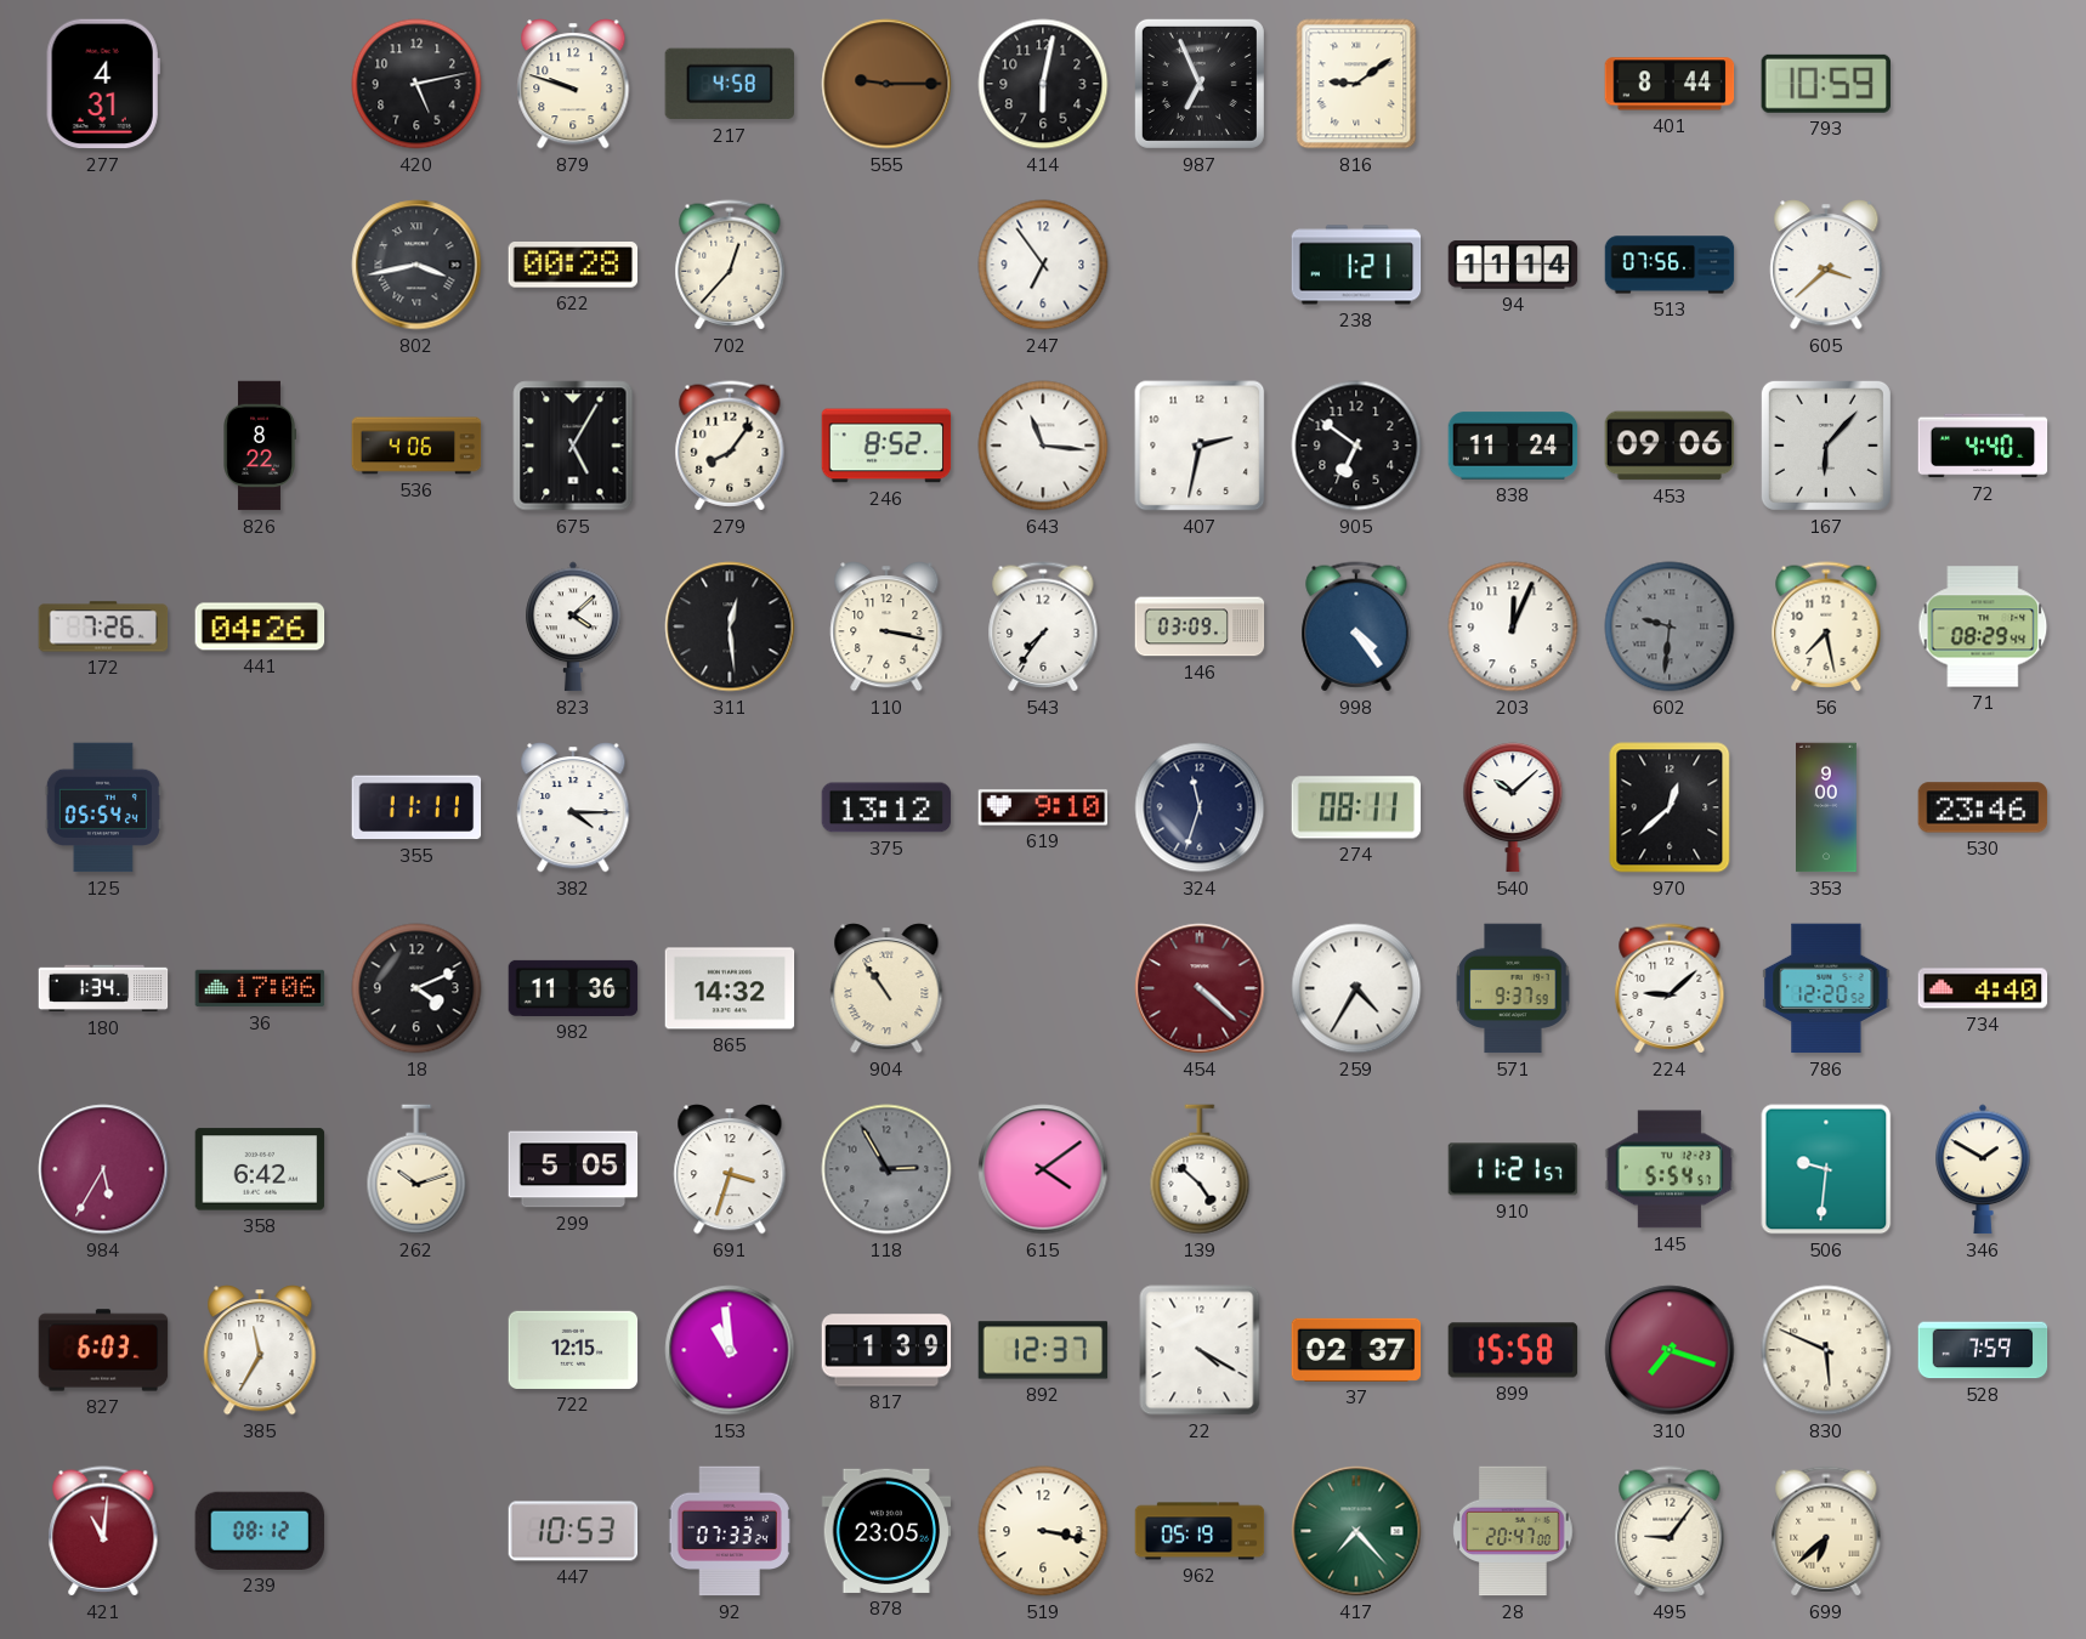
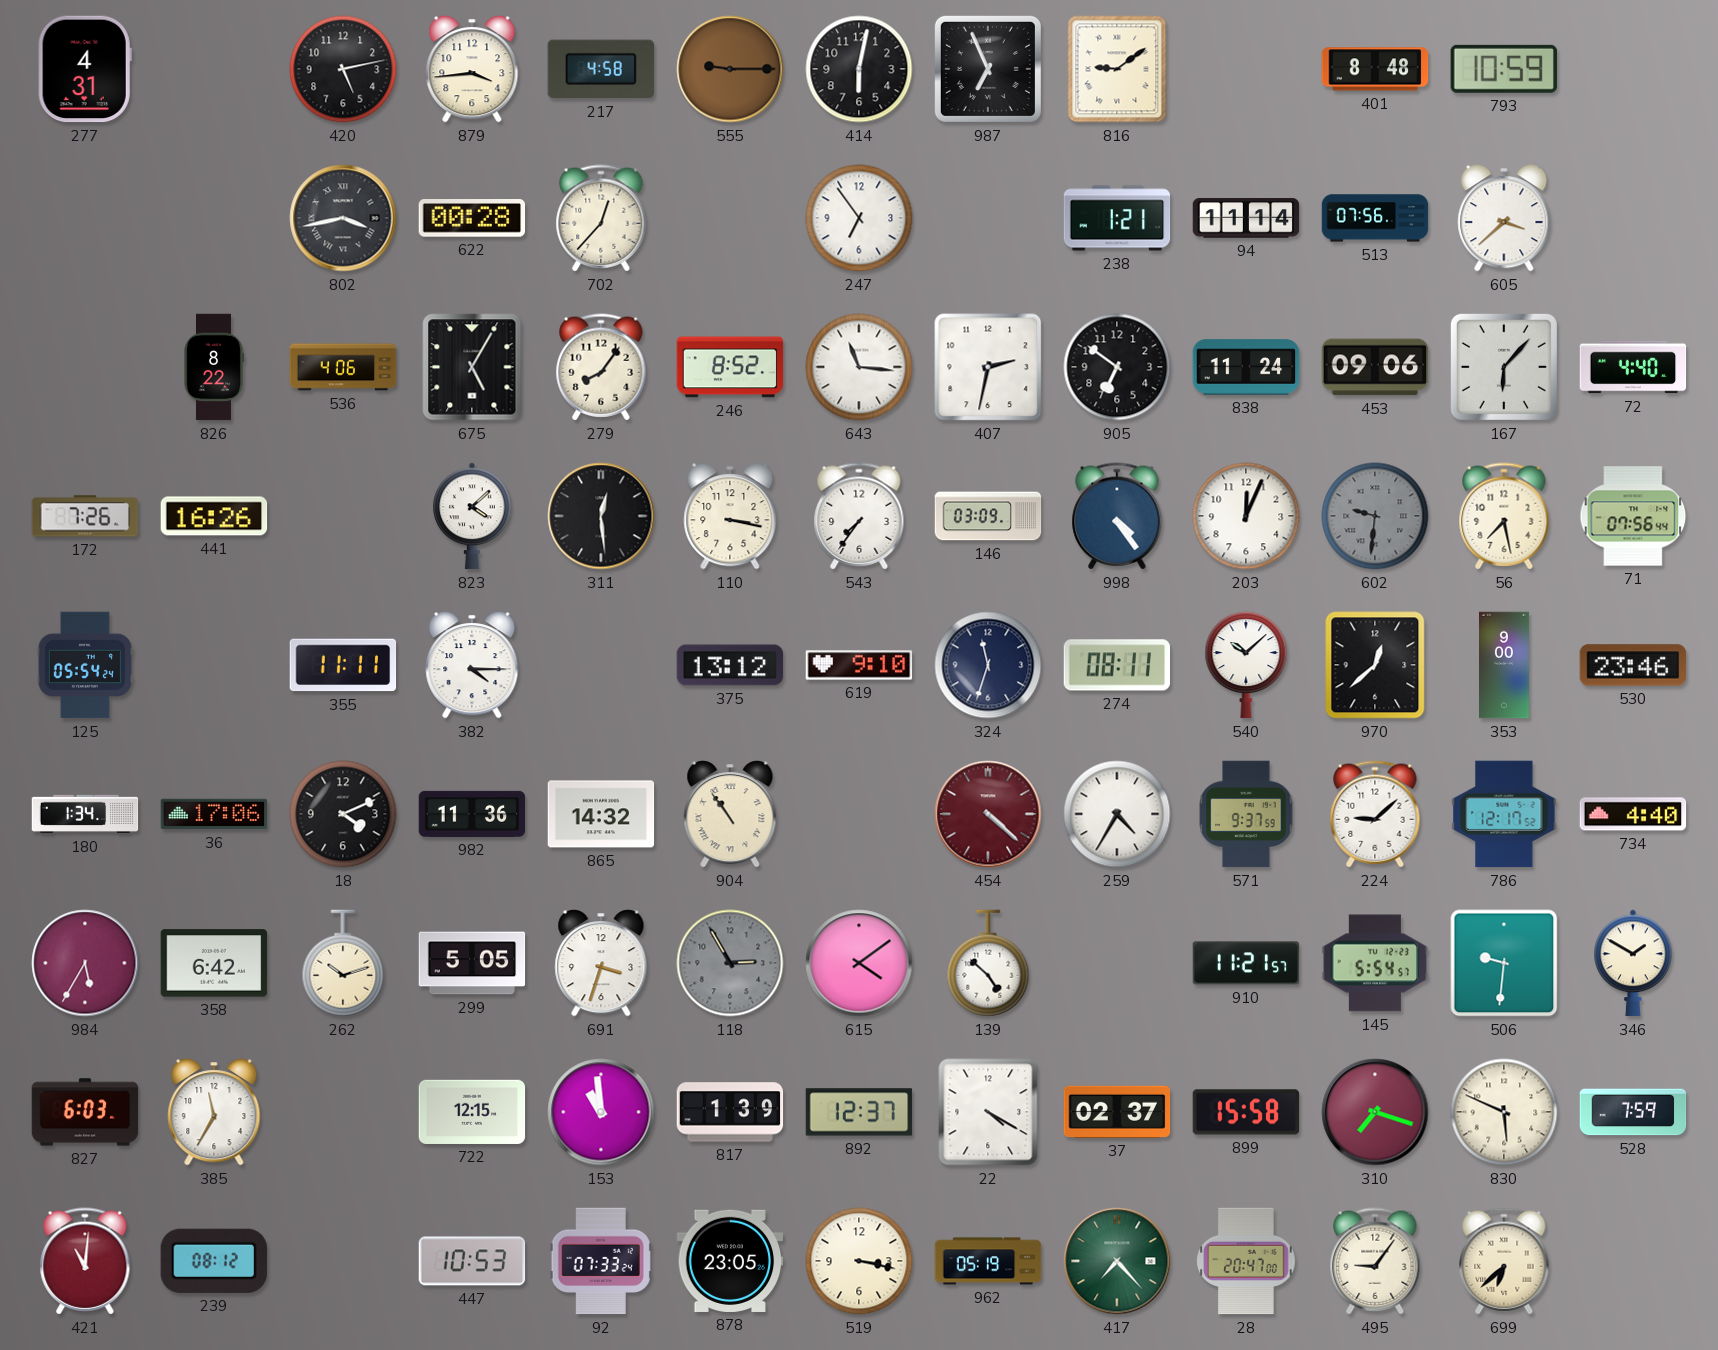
879: 9:48 -> 3:44
401: 8:44 -> 8:48
441: 04:26 -> 16:26
71: 08:29 -> 07:56
786: 12:20 -> 12:17
